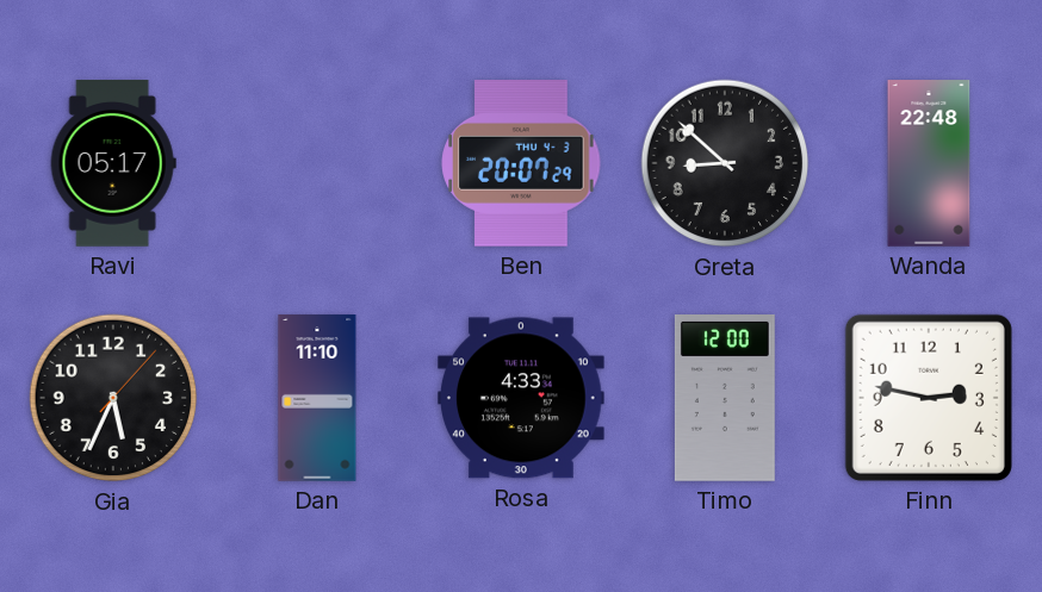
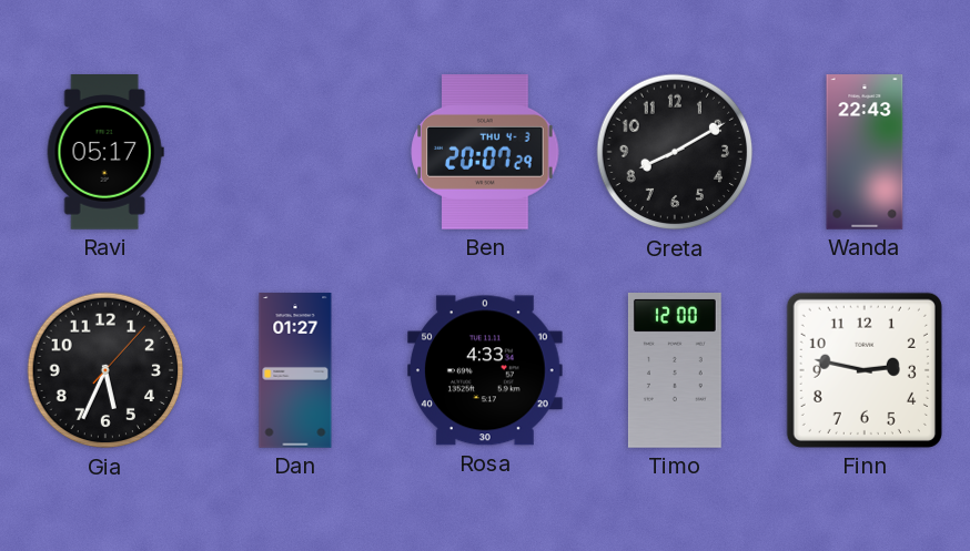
Greta: 8:52 -> 8:10
Wanda: 22:48 -> 22:43
Dan: 11:10 -> 01:27
